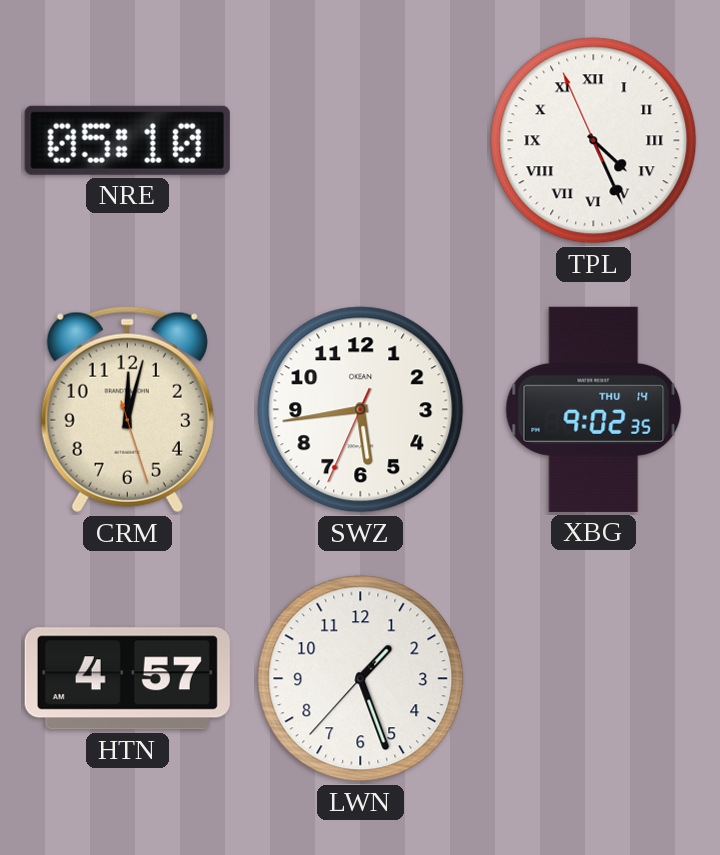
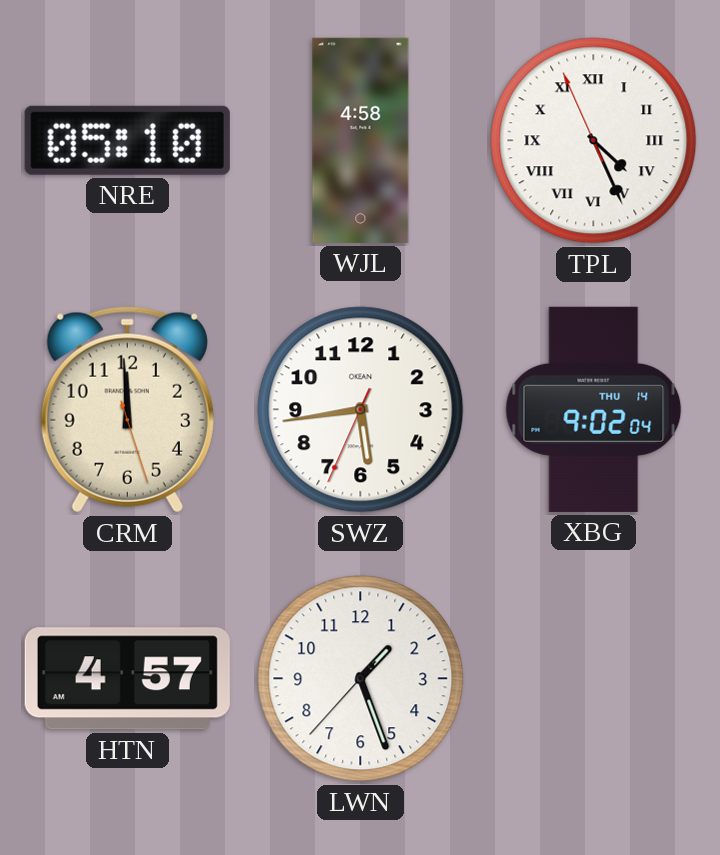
WJL: none -> 4:58
CRM: 12:02 -> 11:59
XBG: 9:02:35 -> 9:02:04
